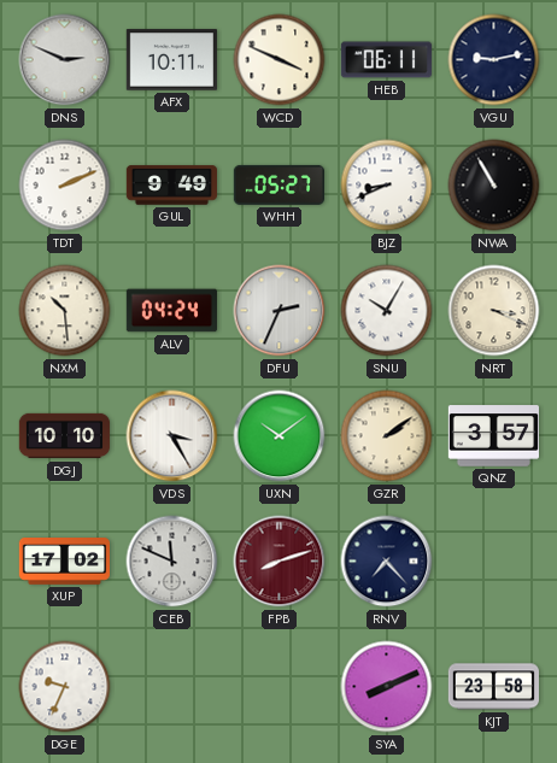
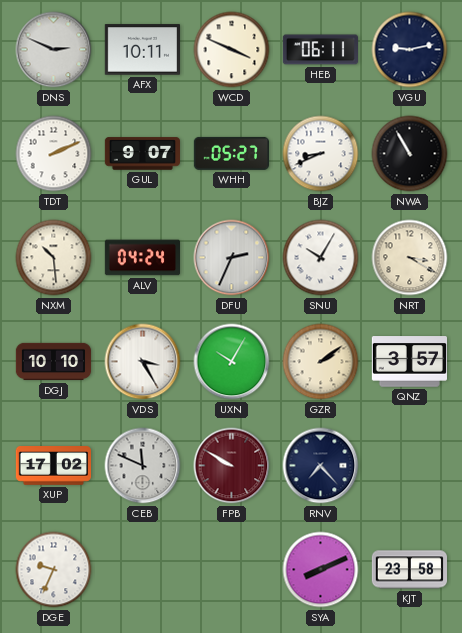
GUL: 9:49 -> 9:07
NRT: 3:19 -> 3:20
UXN: 10:09 -> 10:05
FPB: 8:12 -> 9:50
